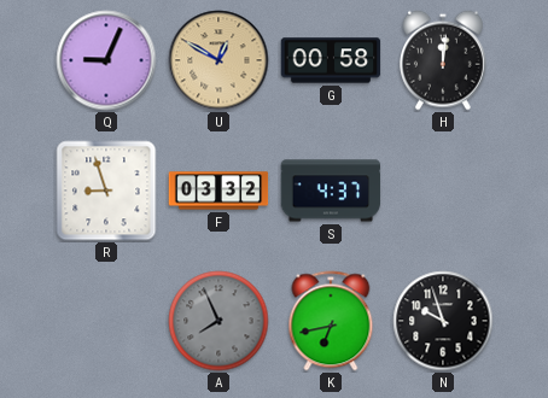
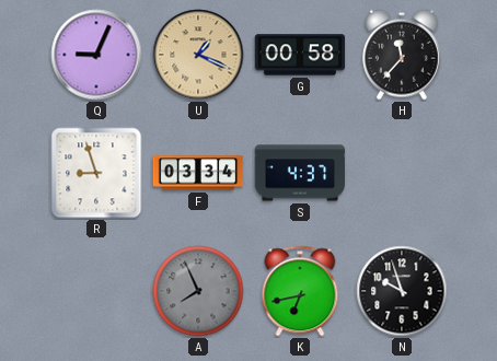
U: 12:50 -> 1:19
H: 12:01 -> 11:37
F: 03:32 -> 03:34
